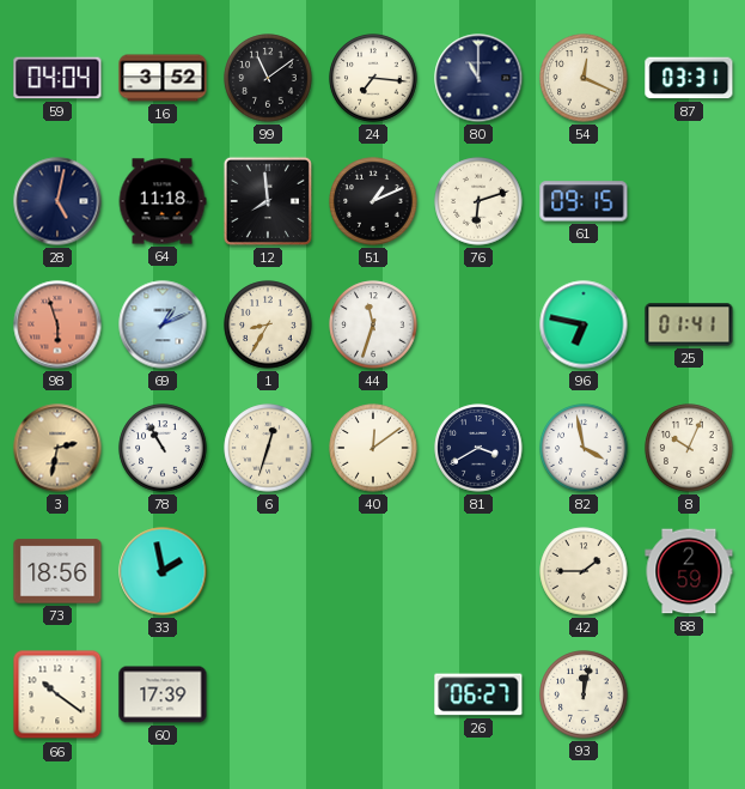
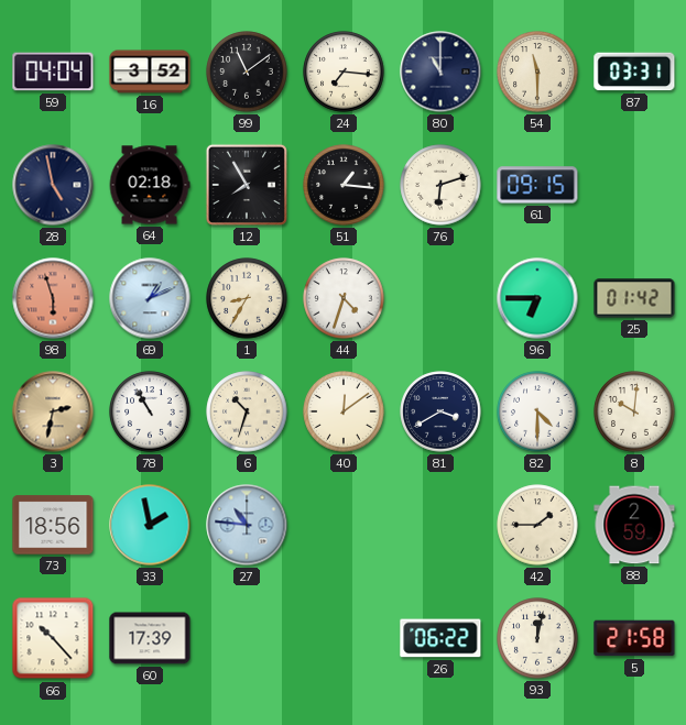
54: 12:19 -> 11:30
28: 5:02 -> 4:58
64: 11:18 -> 02:18
12: 7:59 -> 7:55
51: 1:11 -> 1:16
44: 11:33 -> 4:33
96: 6:47 -> 6:45
25: 01:41 -> 01:42
6: 12:33 -> 10:33
82: 3:58 -> 4:30
8: 10:04 -> 10:01
27: none -> 10:46
66: 10:21 -> 10:23
26: 06:27 -> 06:22
5: none -> 21:58
